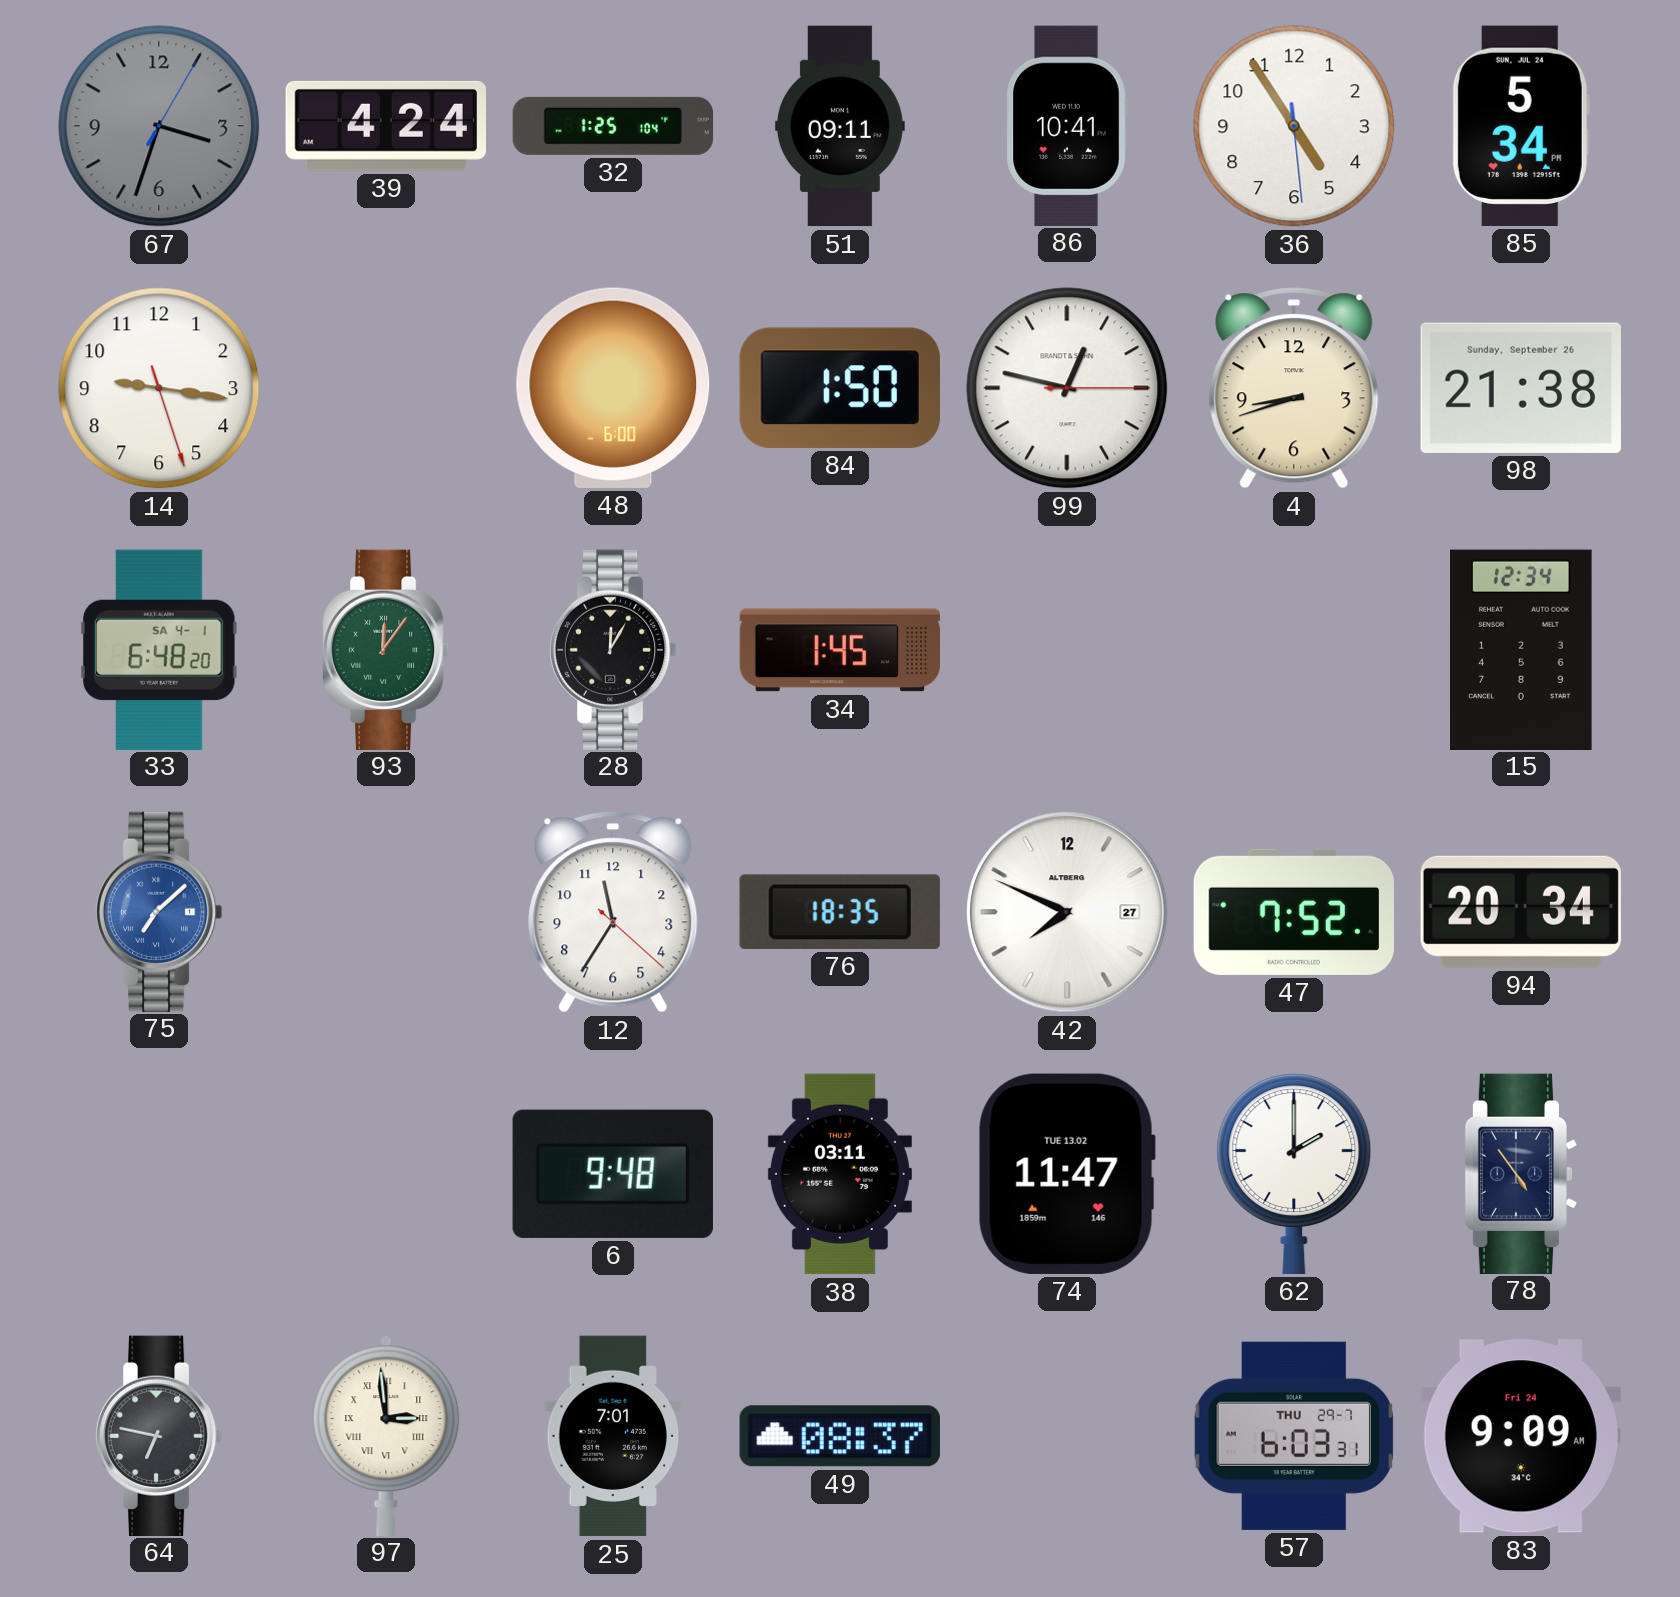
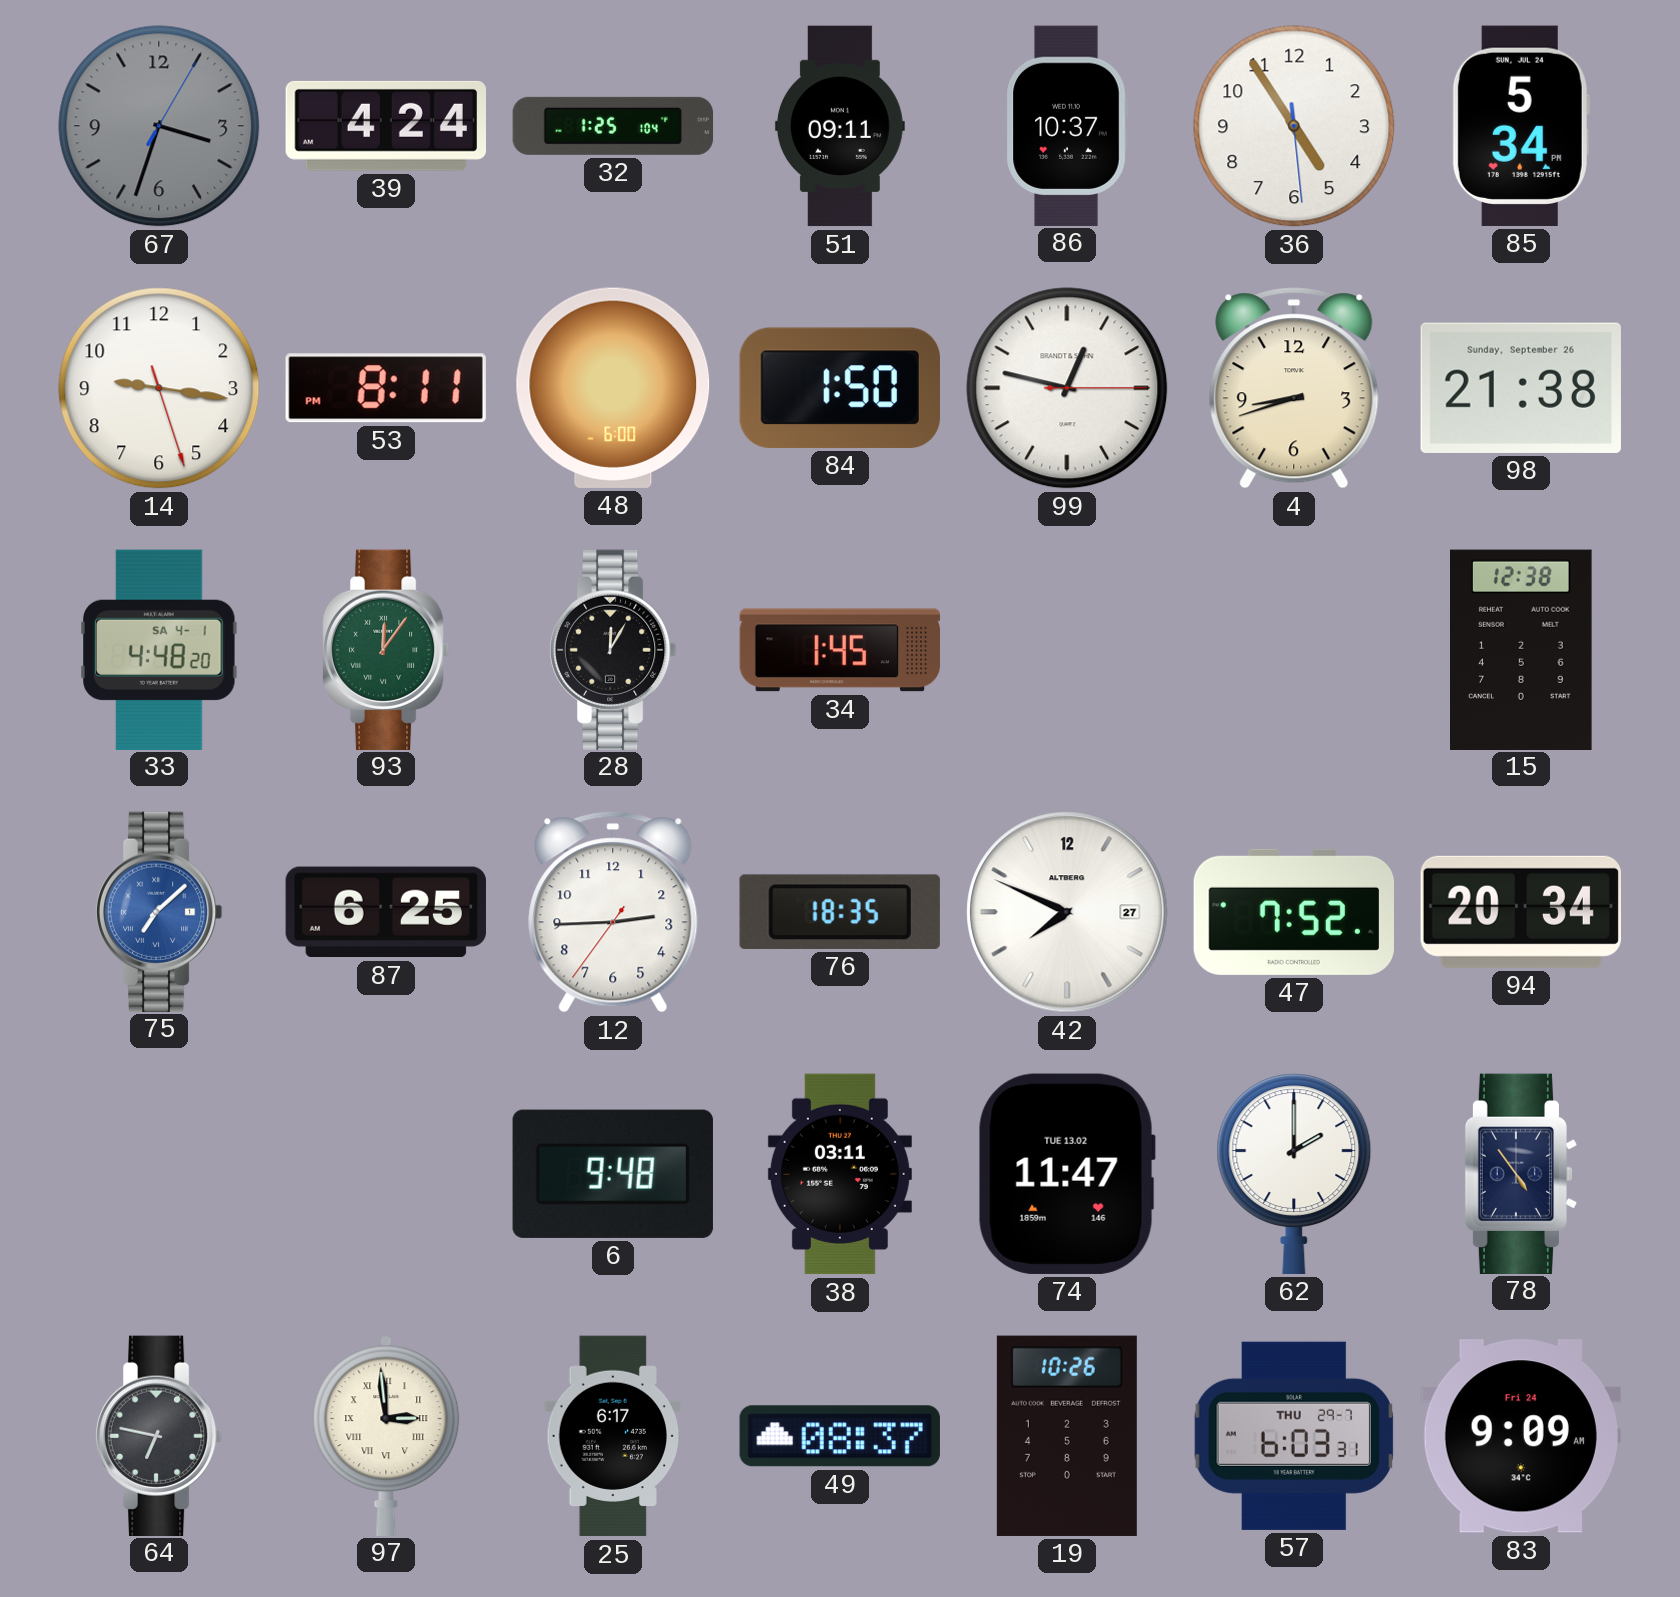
86: 10:41 -> 10:37
53: none -> 8:11
33: 6:48 -> 4:48
15: 12:34 -> 12:38
87: none -> 6:25
12: 11:35 -> 2:44
25: 7:01 -> 6:17
19: none -> 10:26
